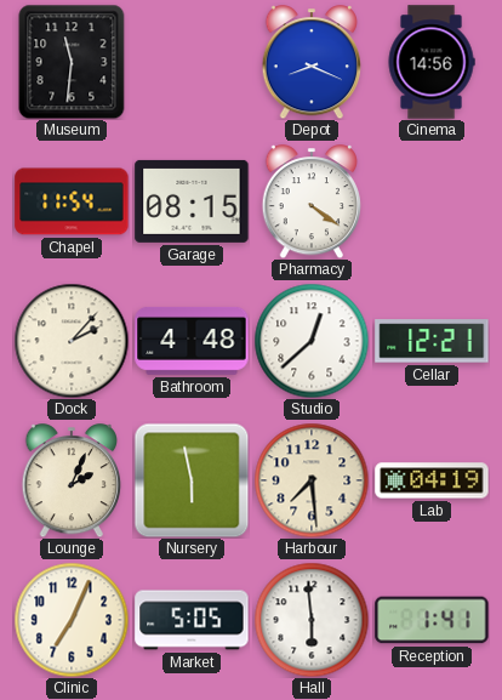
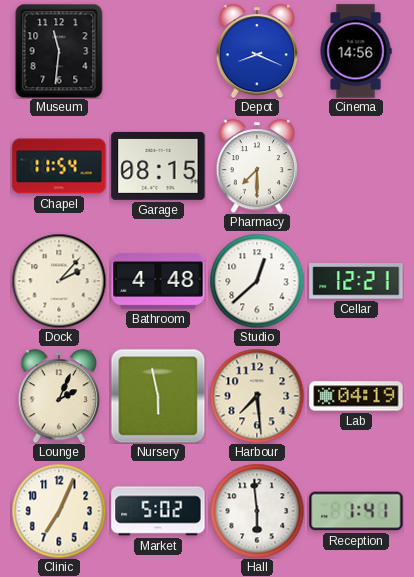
Pharmacy: 4:21 -> 7:30
Market: 5:05 -> 5:02
